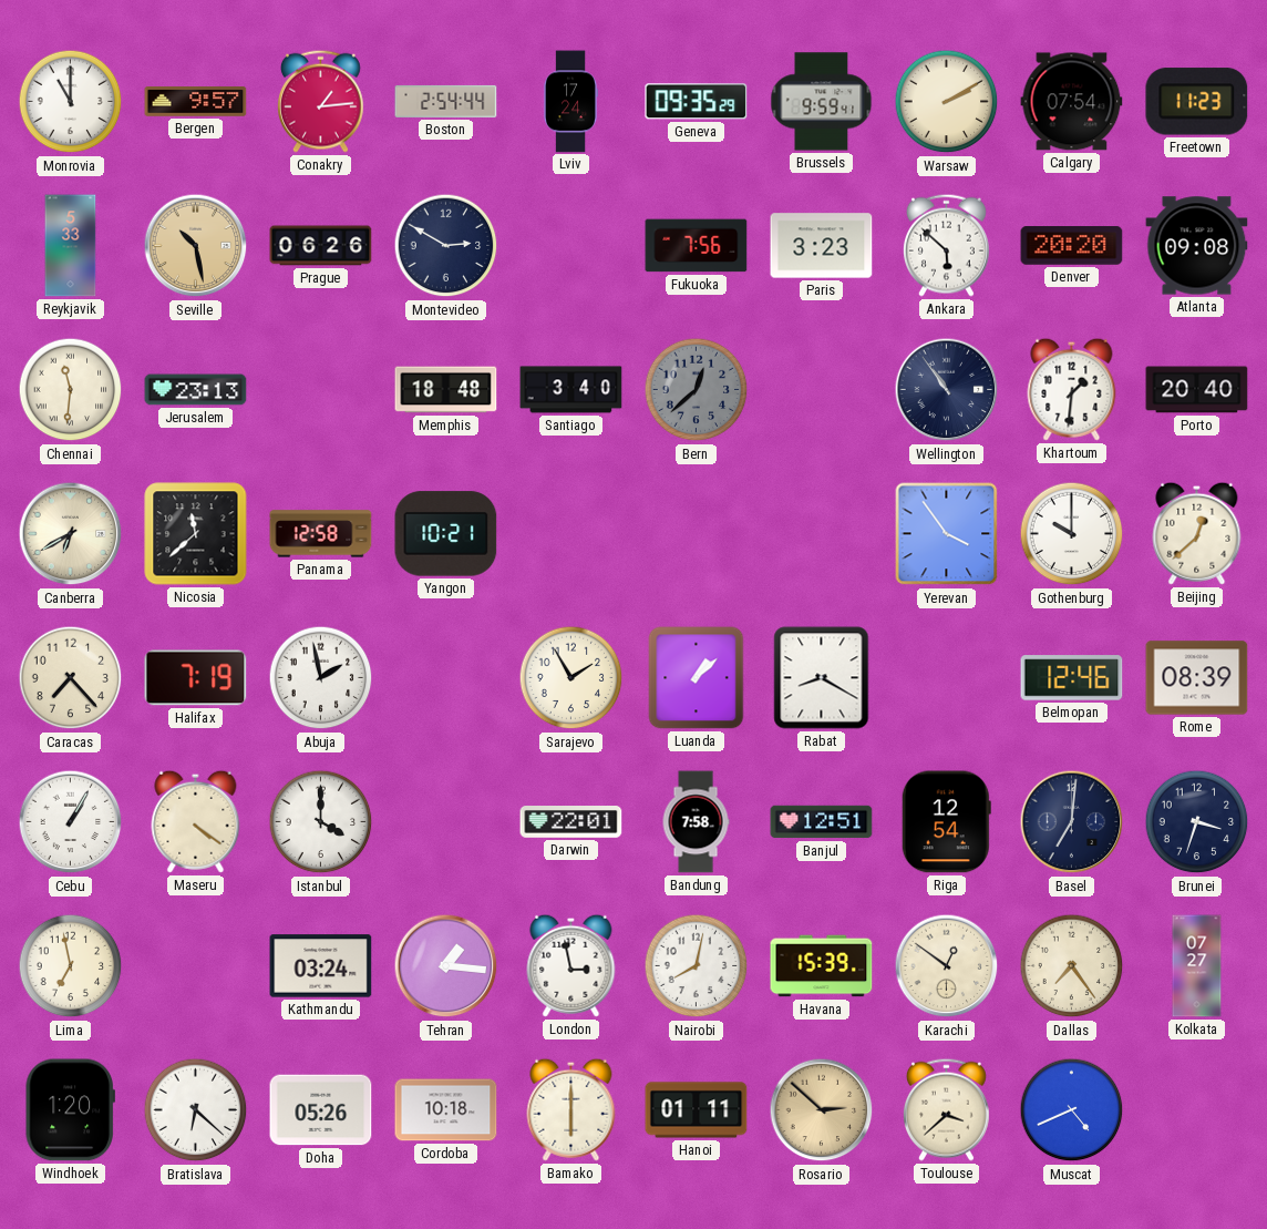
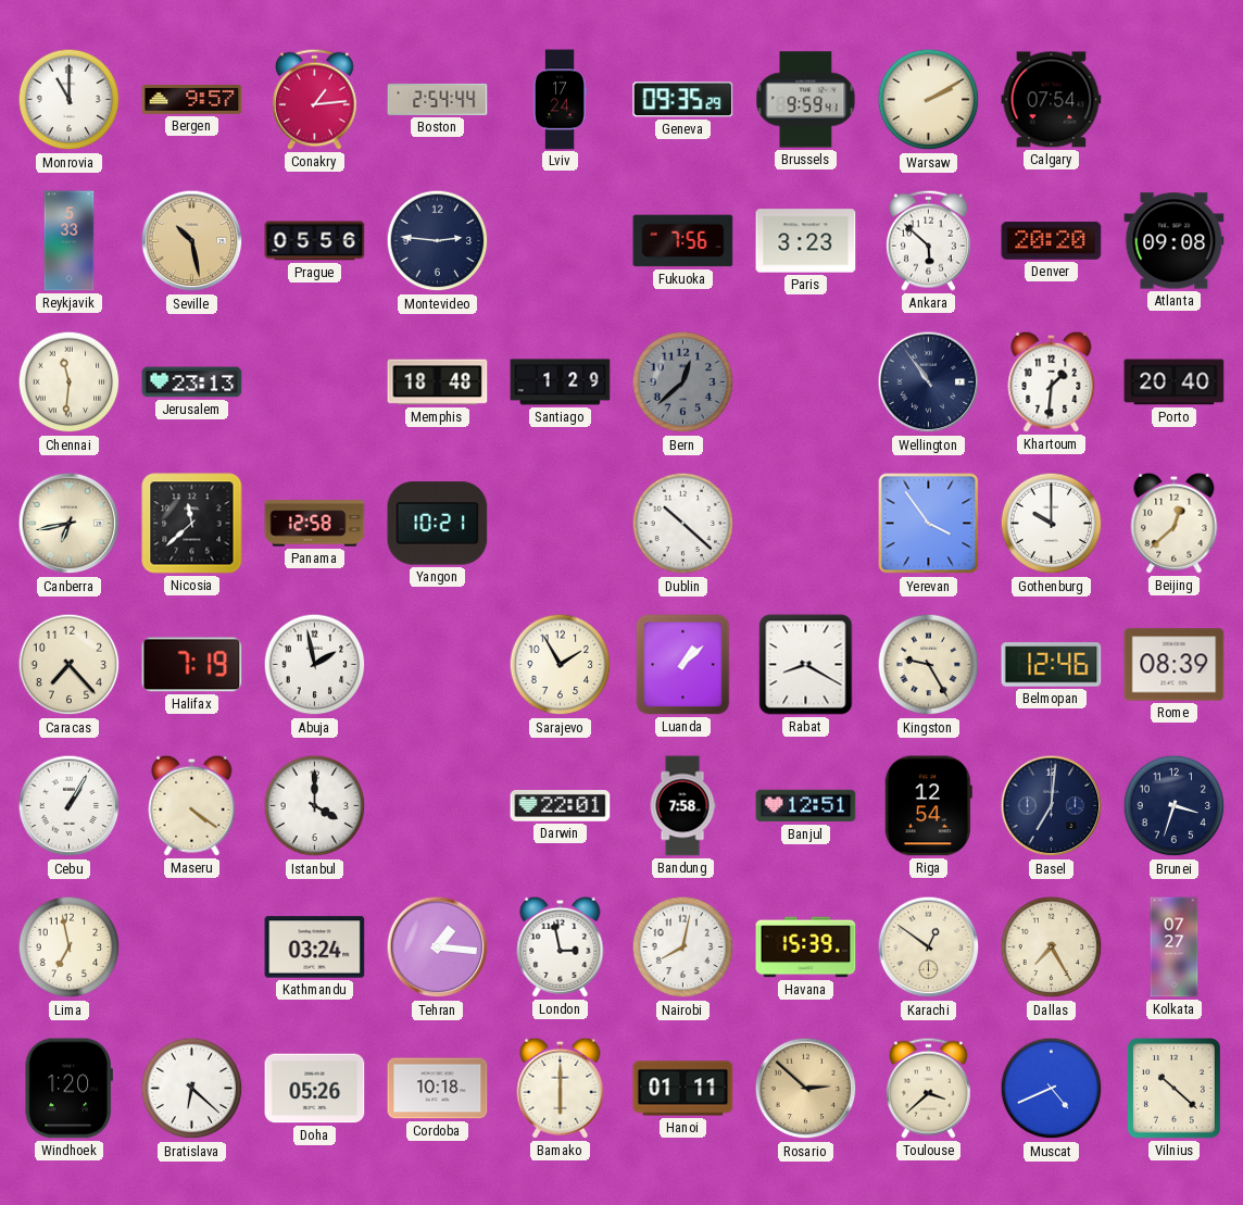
Freetown: 11:23 -> none
Prague: 06:26 -> 05:56
Montevideo: 2:50 -> 2:46
Santiago: 3:40 -> 1:29
Canberra: 6:40 -> 6:43
Dublin: none -> 10:22
Kingston: none -> 9:25
Dallas: 7:24 -> 7:25
Vilnius: none -> 10:22
